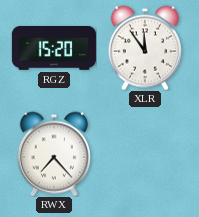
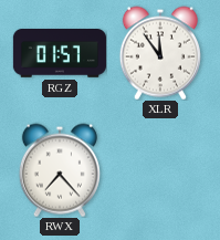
RGZ: 15:20 -> 01:57
